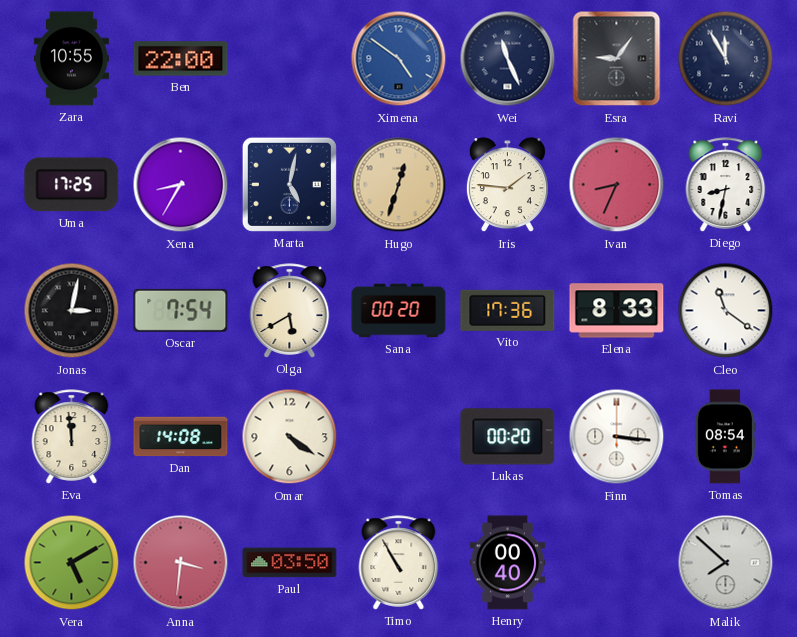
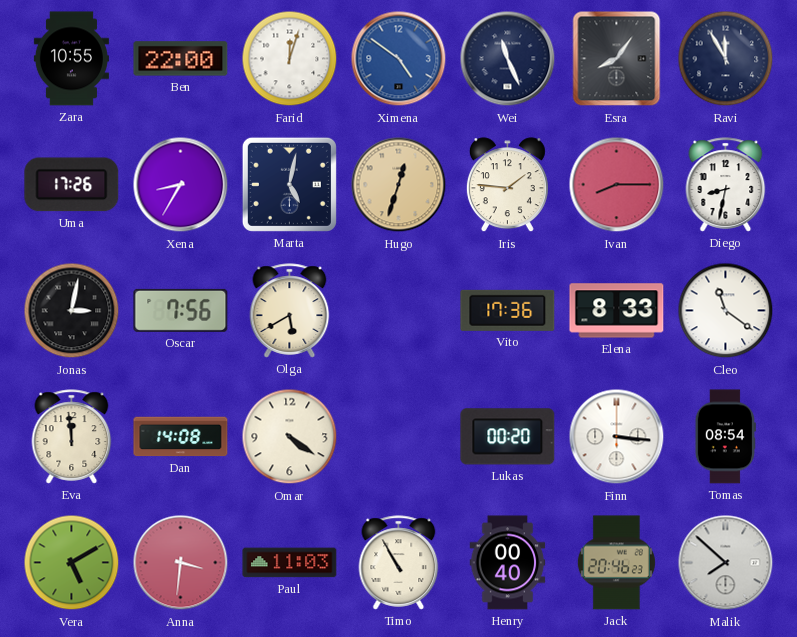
Farid: none -> 12:03
Esra: 9:06 -> 8:06
Uma: 17:25 -> 17:26
Ivan: 8:34 -> 8:15
Oscar: 7:54 -> 7:56
Sana: 00:20 -> none
Paul: 03:50 -> 11:03
Jack: none -> 20:46
